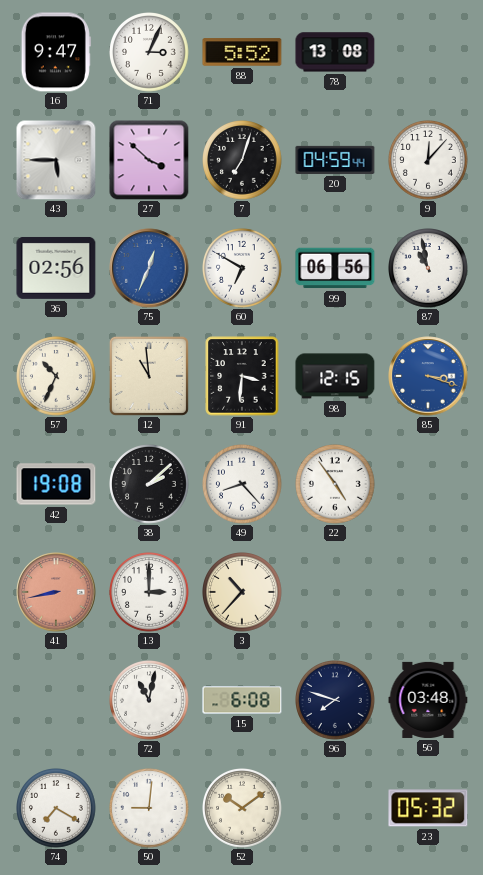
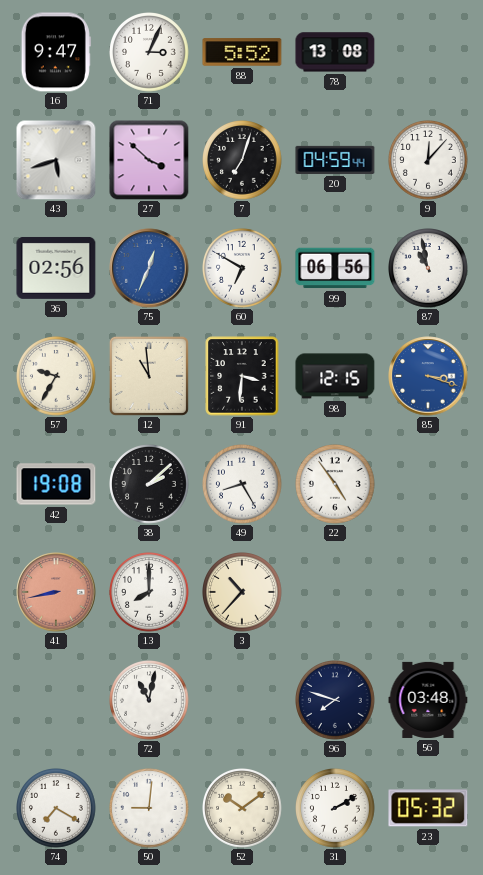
43: 5:45 -> 5:42
57: 10:34 -> 9:35
49: 8:23 -> 8:25
13: 3:00 -> 8:00
15: 6:08 -> none
31: none -> 2:10
